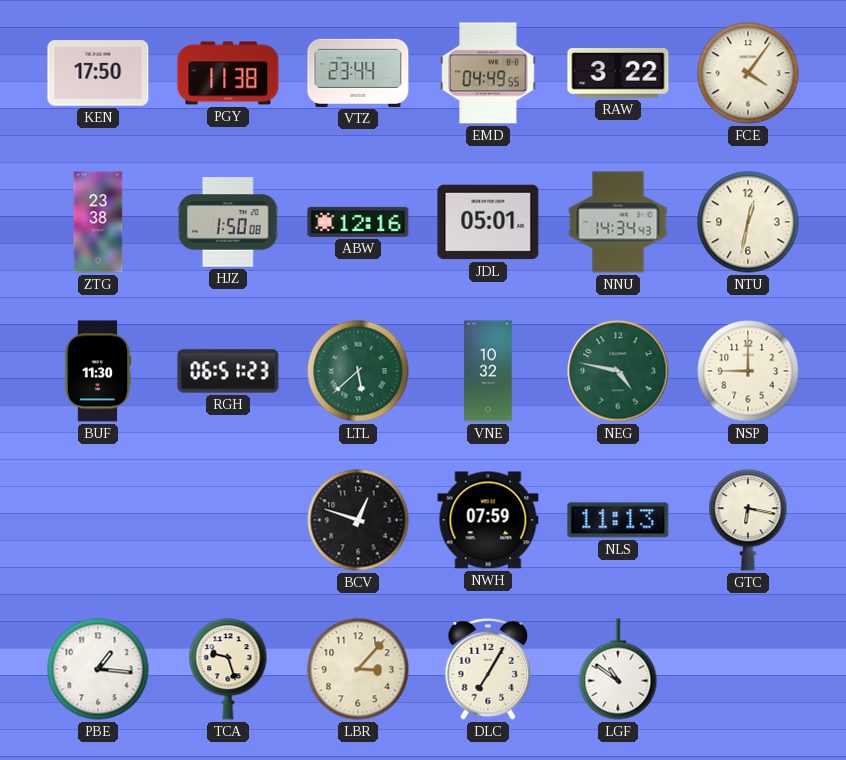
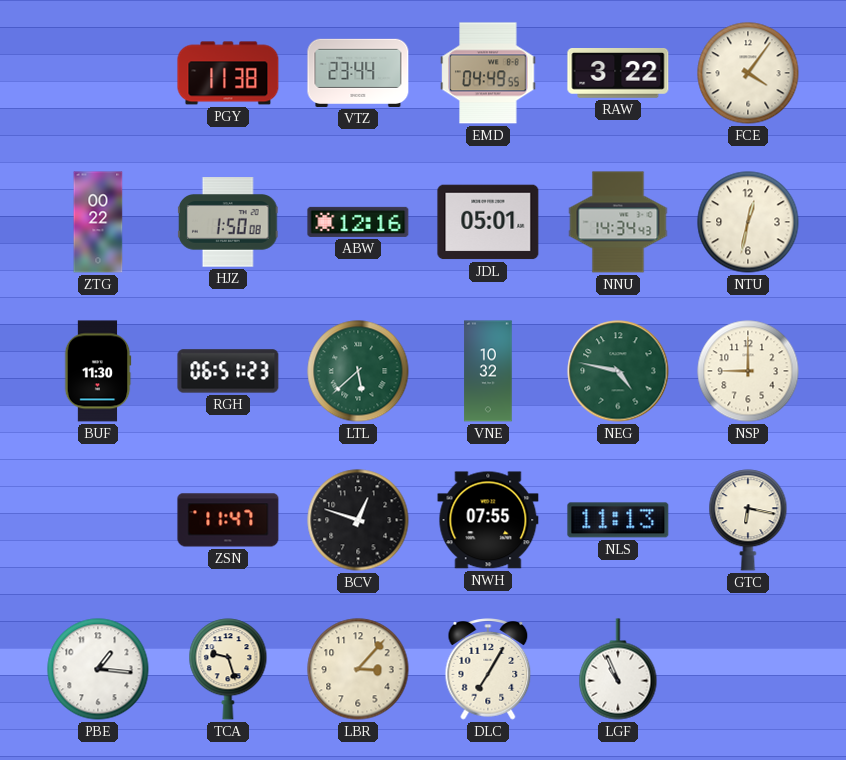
KEN: 17:50 -> none
ZTG: 23:38 -> 00:22
ZSN: none -> 11:47
NWH: 07:59 -> 07:55
LGF: 10:51 -> 10:56
